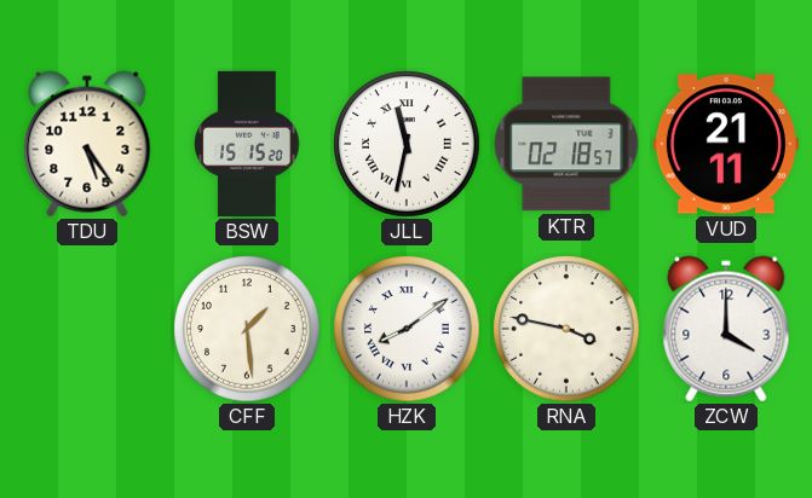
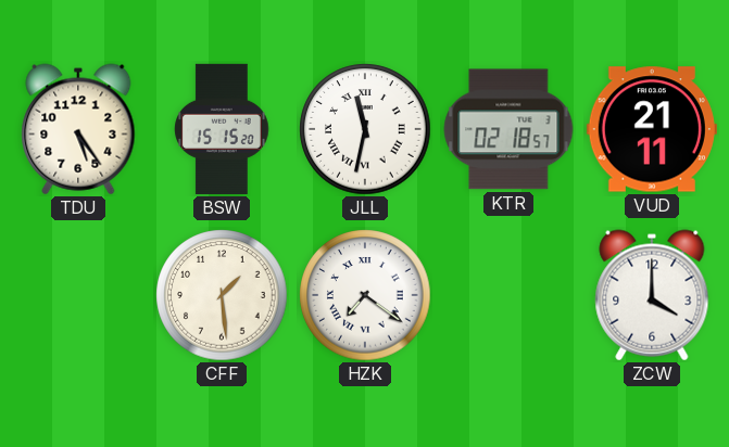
HZK: 8:09 -> 7:21
RNA: 3:47 -> none
